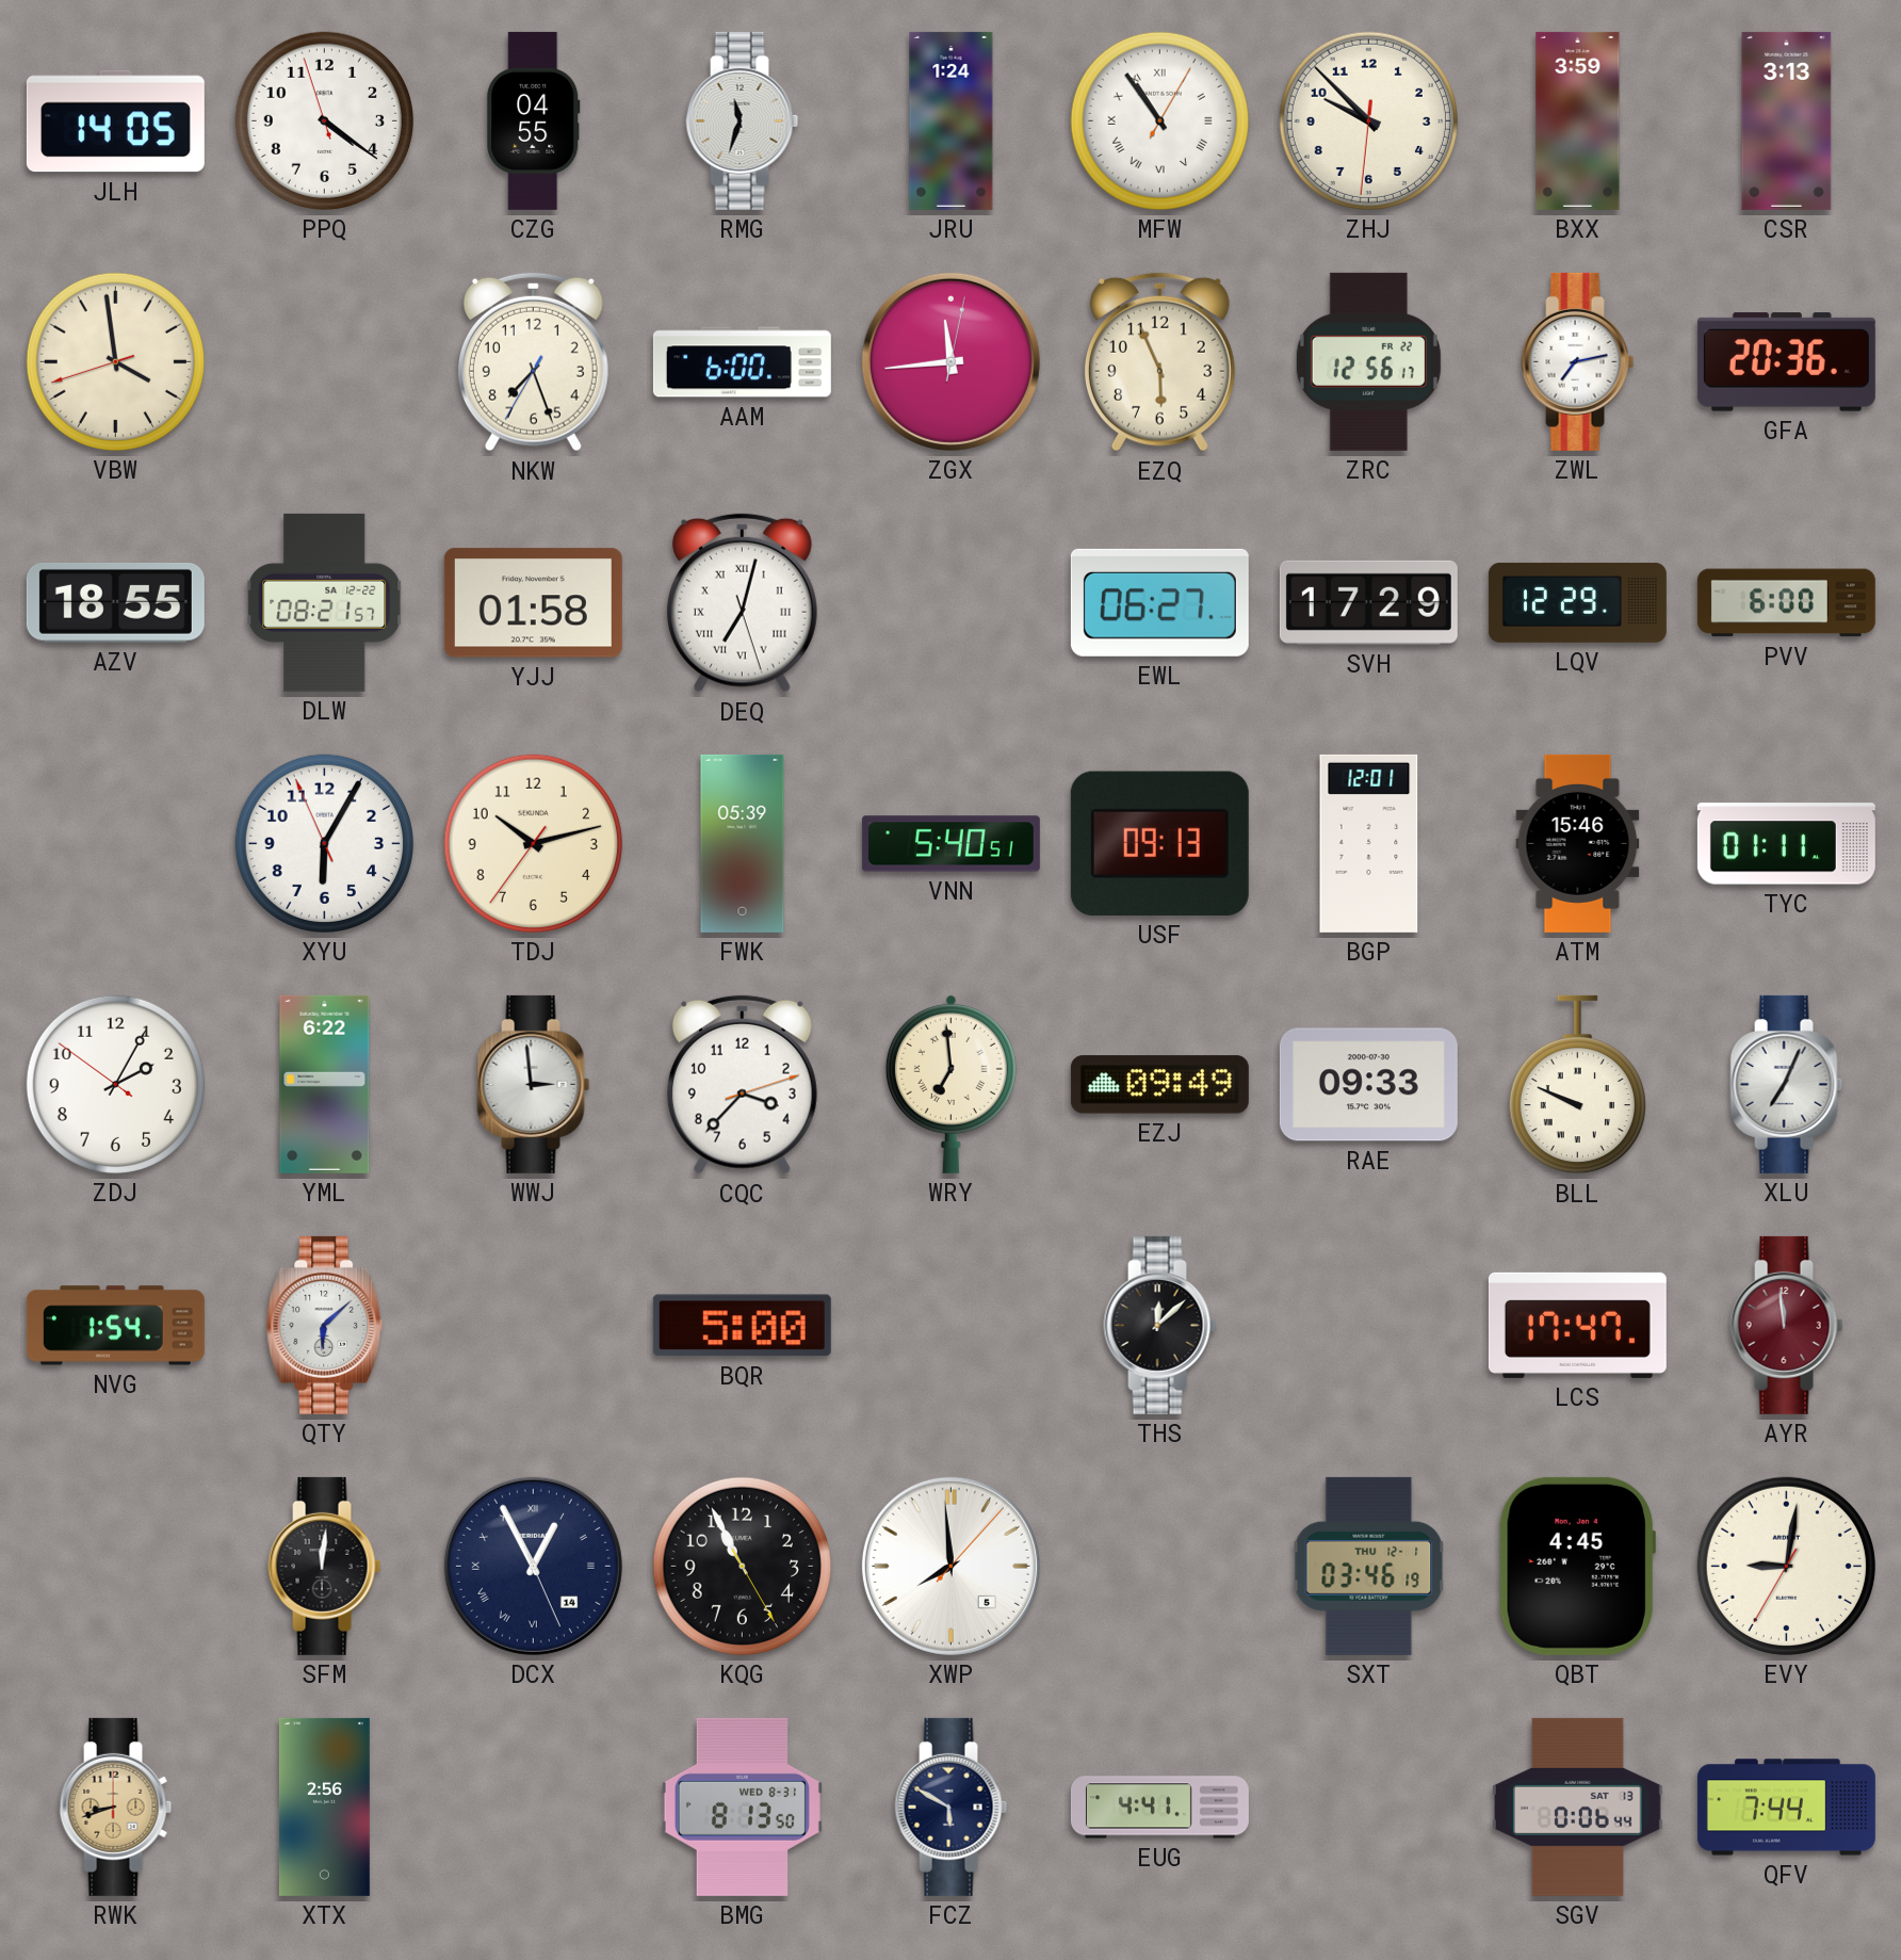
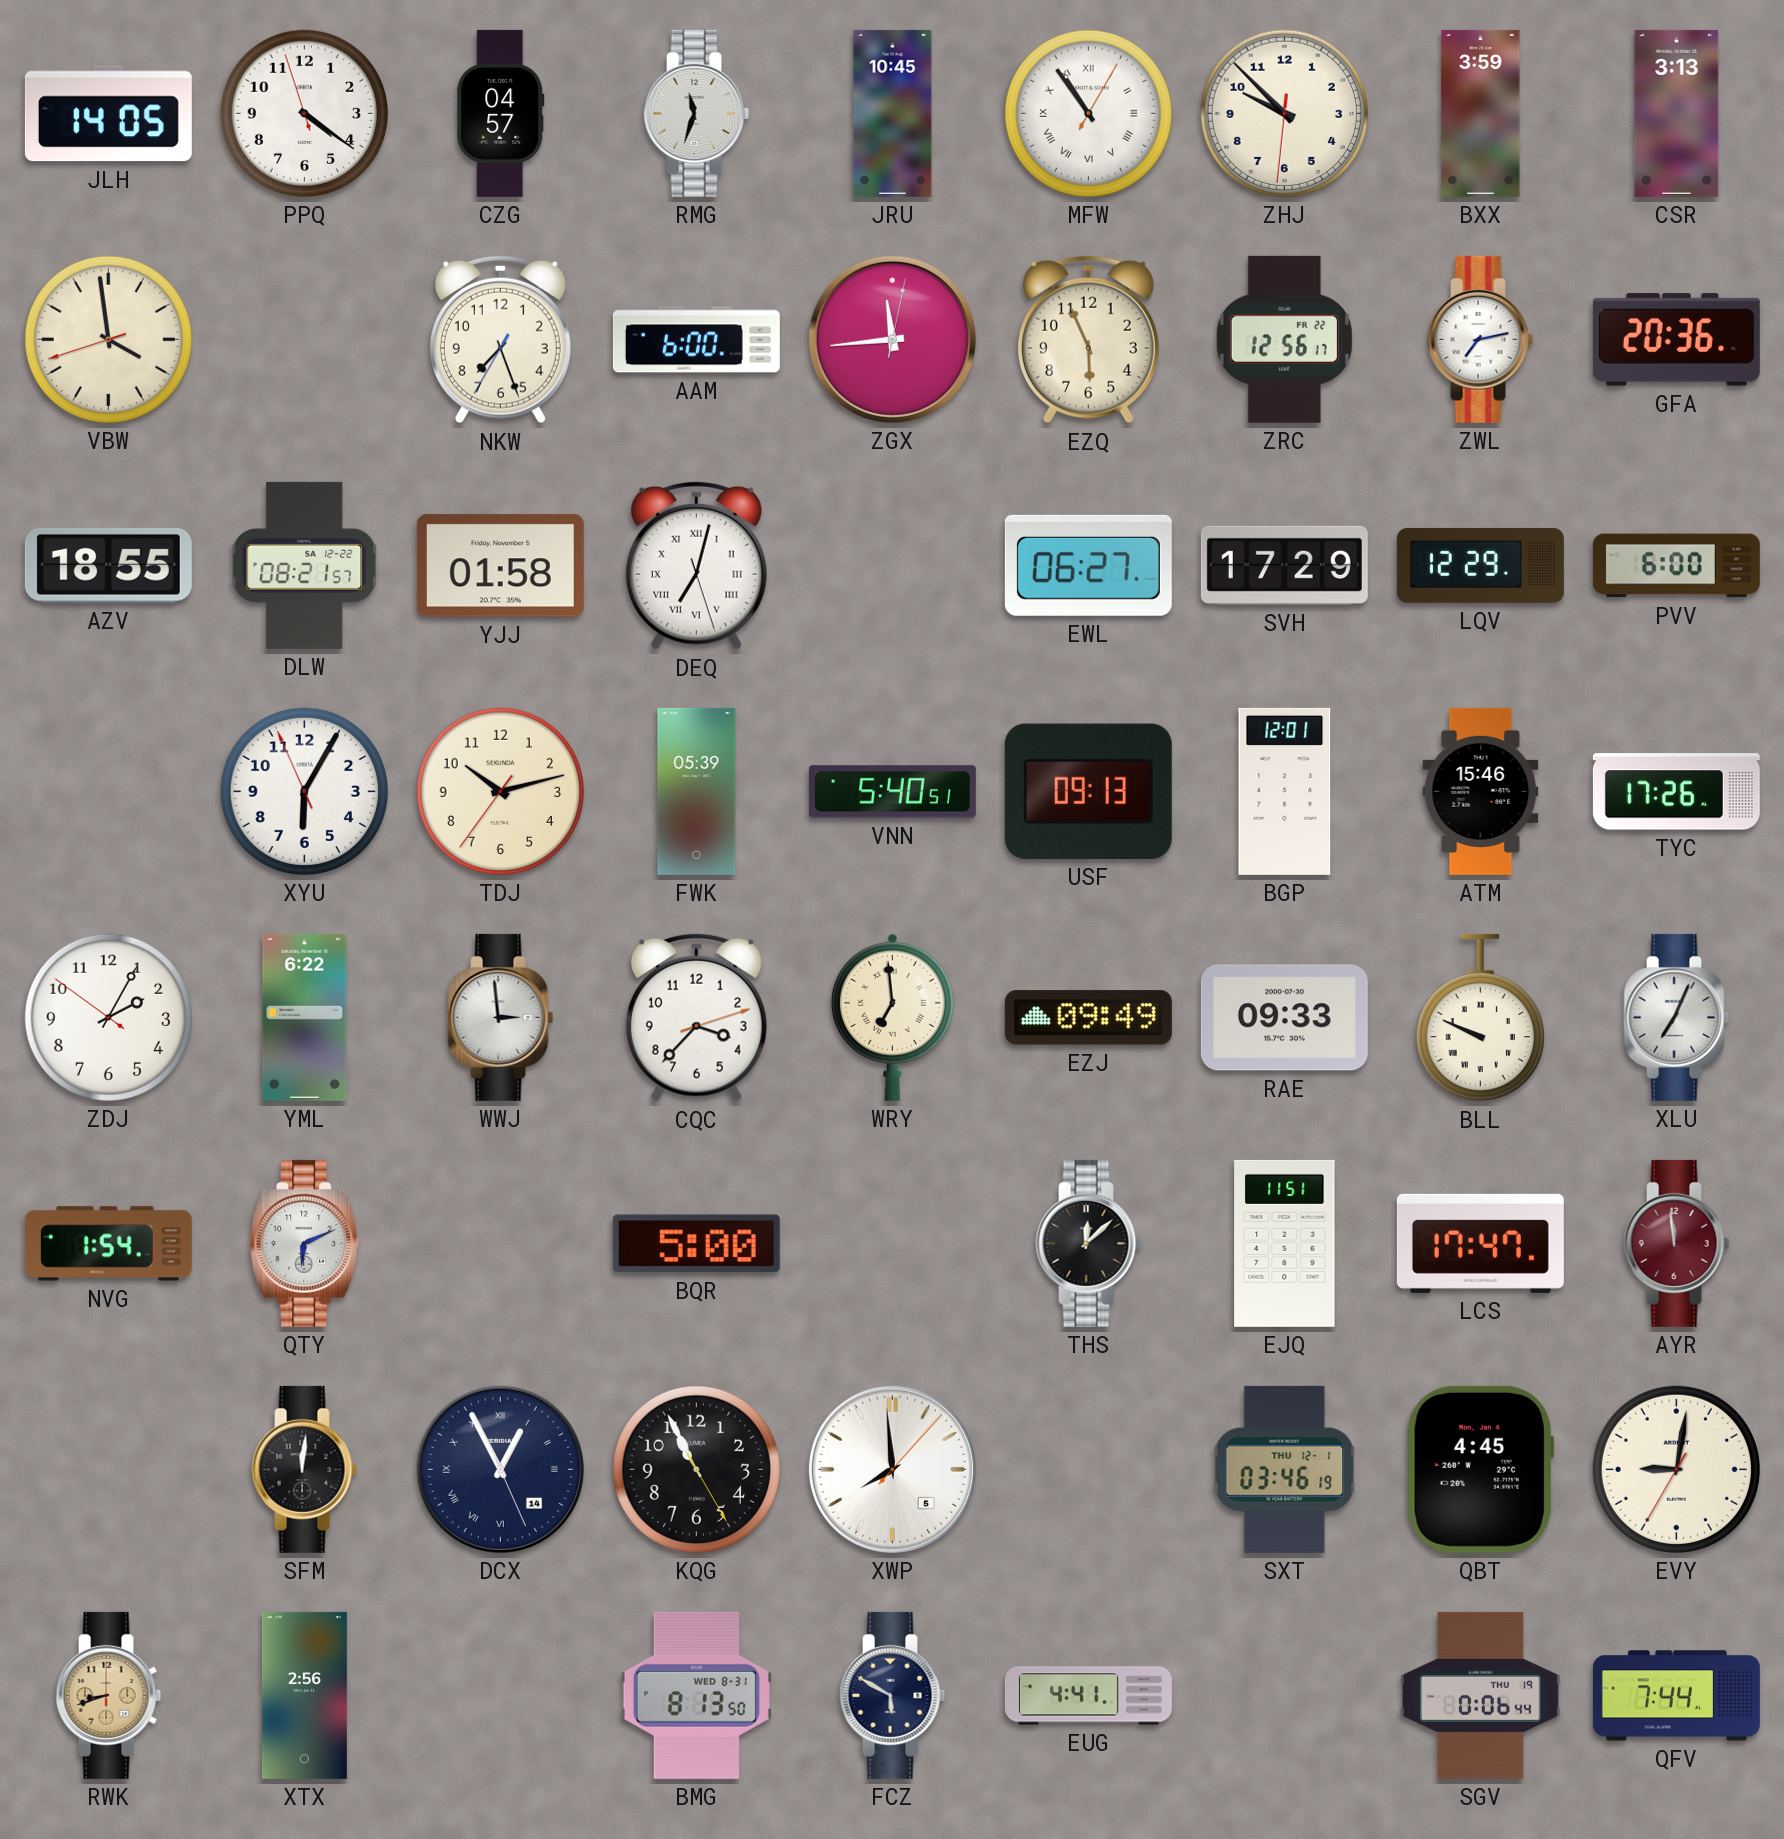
CZG: 04:55 -> 04:57
JRU: 1:24 -> 10:45
TYC: 01:11 -> 17:26
QTY: 6:08 -> 6:11
EJQ: none -> 11:51
SGV date: SAT 13 -> THU 19
